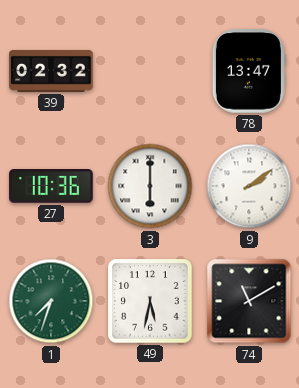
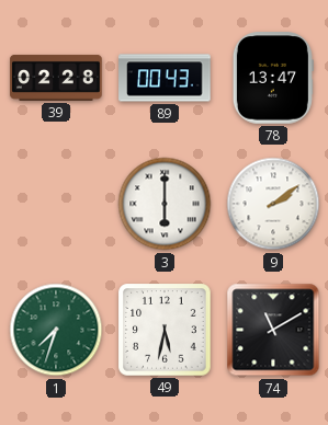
39: 02:32 -> 02:28
89: none -> 00:43
27: 10:36 -> none
